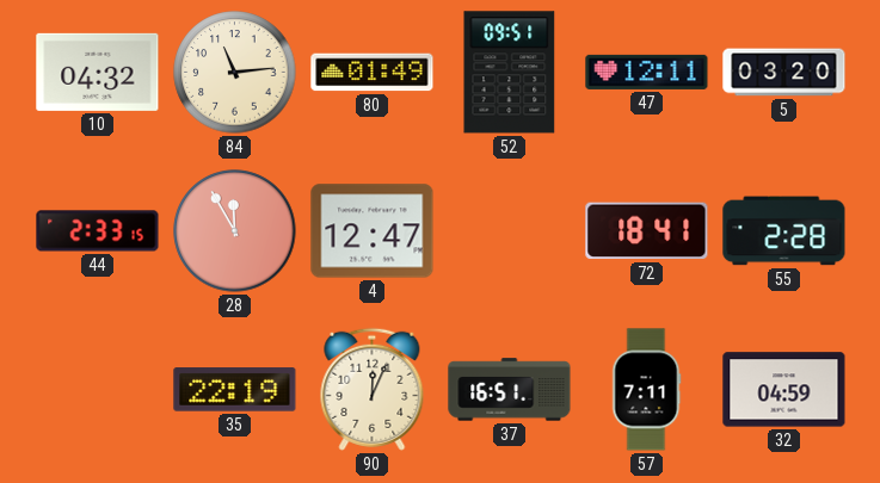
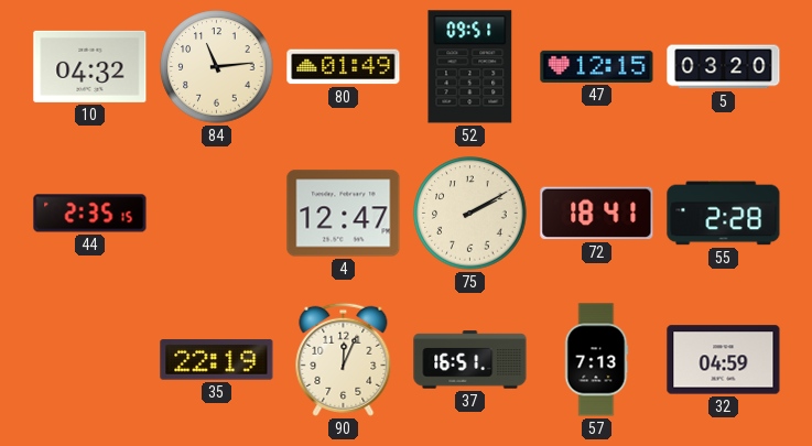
47: 12:11 -> 12:15
44: 2:33 -> 2:35
28: 11:55 -> none
75: none -> 2:10
57: 7:11 -> 7:13
